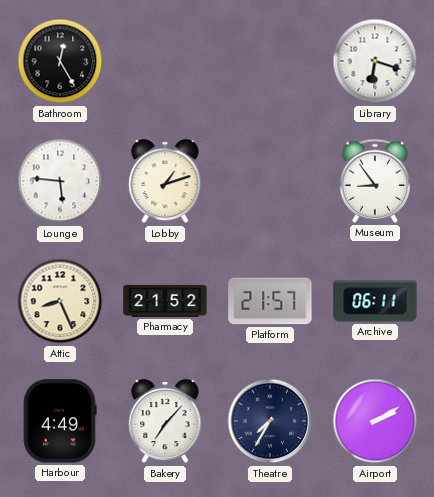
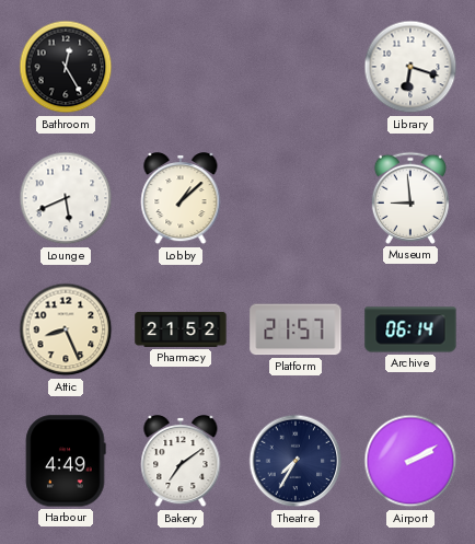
Lounge: 5:46 -> 5:41
Lobby: 1:12 -> 1:08
Museum: 8:54 -> 8:59
Archive: 06:11 -> 06:14
Bakery: 7:07 -> 7:09
